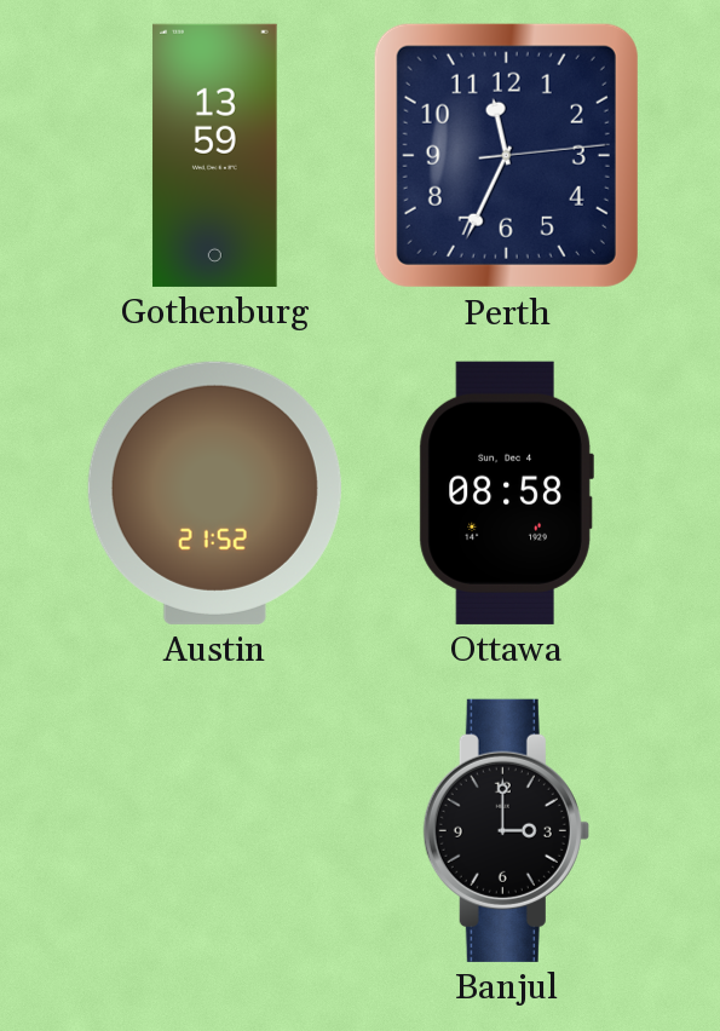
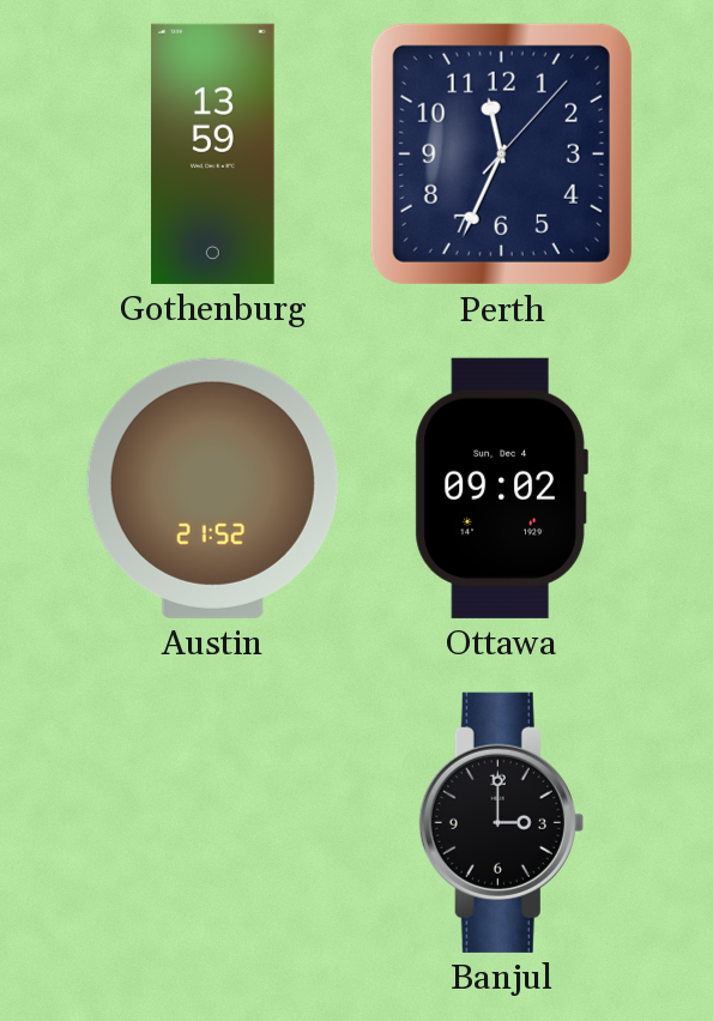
Perth: 11:34:14 -> 11:34:07
Ottawa: 08:58 -> 09:02
